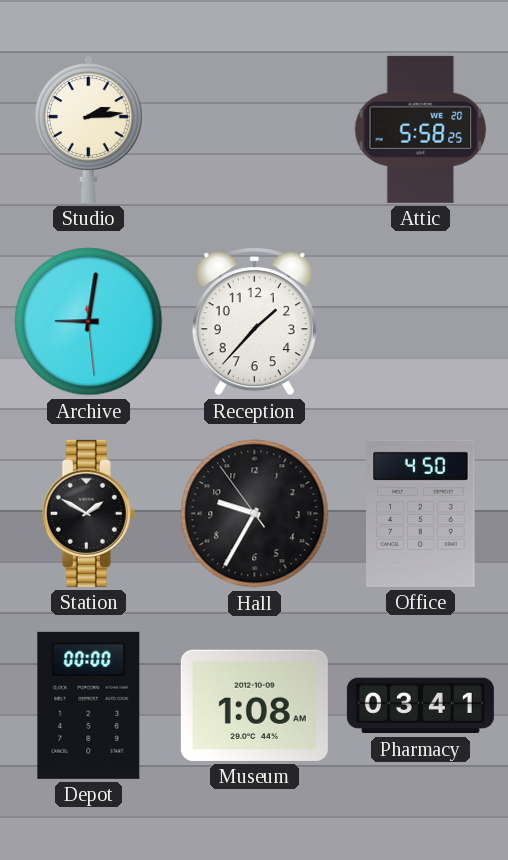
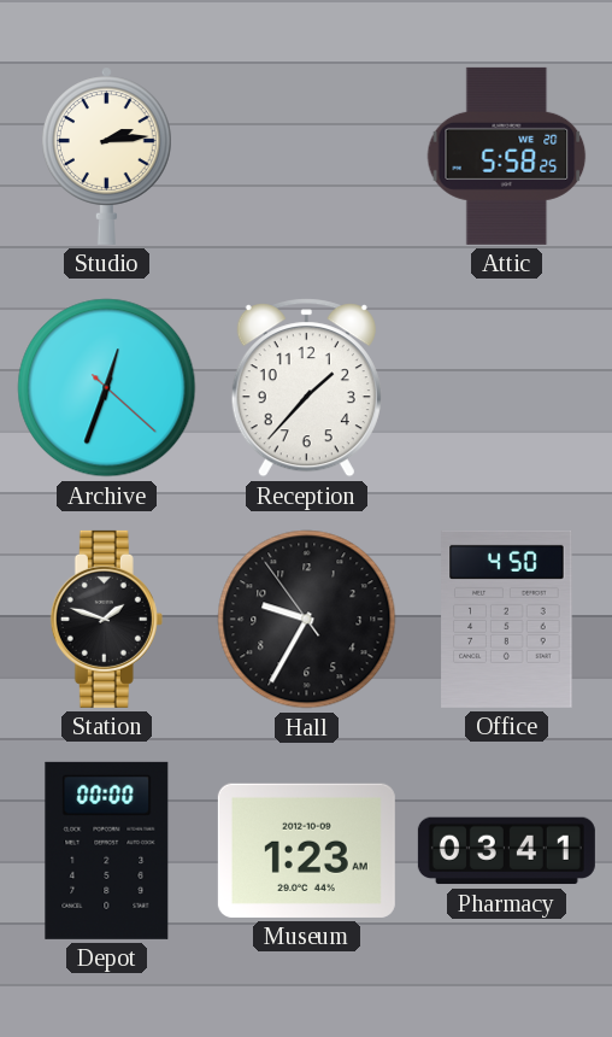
Archive: 9:01 -> 12:33
Station: 1:50 -> 1:48
Museum: 1:08 -> 1:23
